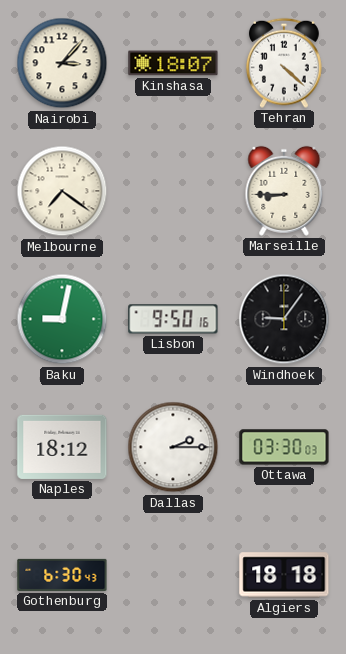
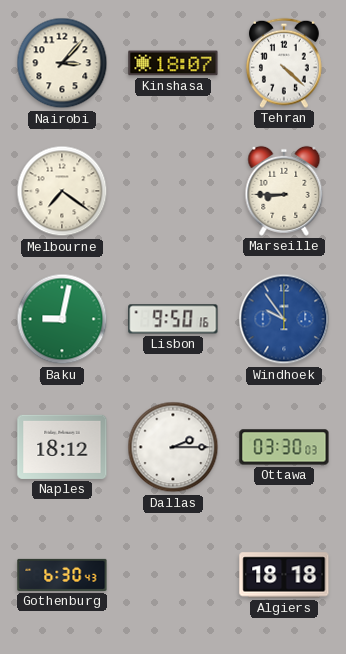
Windhoek: 9:06 -> 9:54
Windhoek dial: black -> blue
